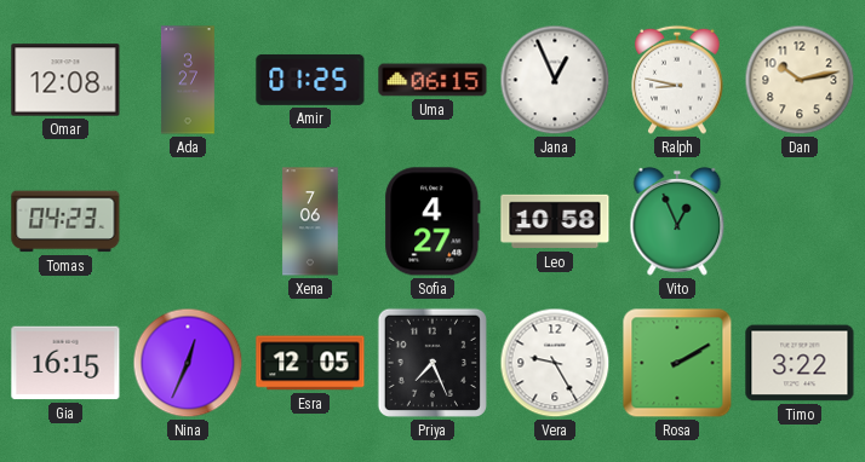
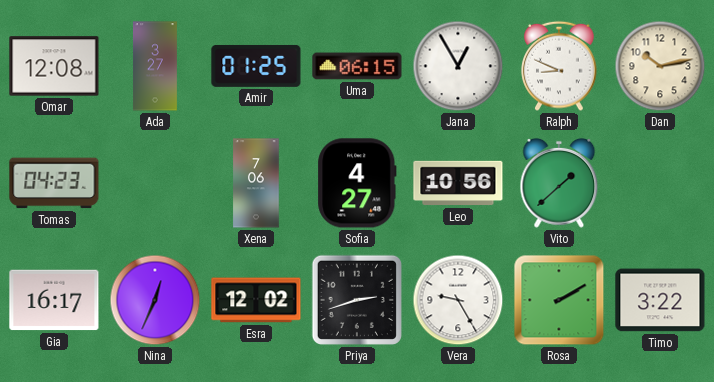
Jana: 12:56 -> 12:55
Ralph: 8:47 -> 8:49
Leo: 10:58 -> 10:56
Vito: 12:56 -> 1:38
Gia: 16:15 -> 16:17
Esra: 12:05 -> 12:02
Priya: 7:26 -> 2:42
